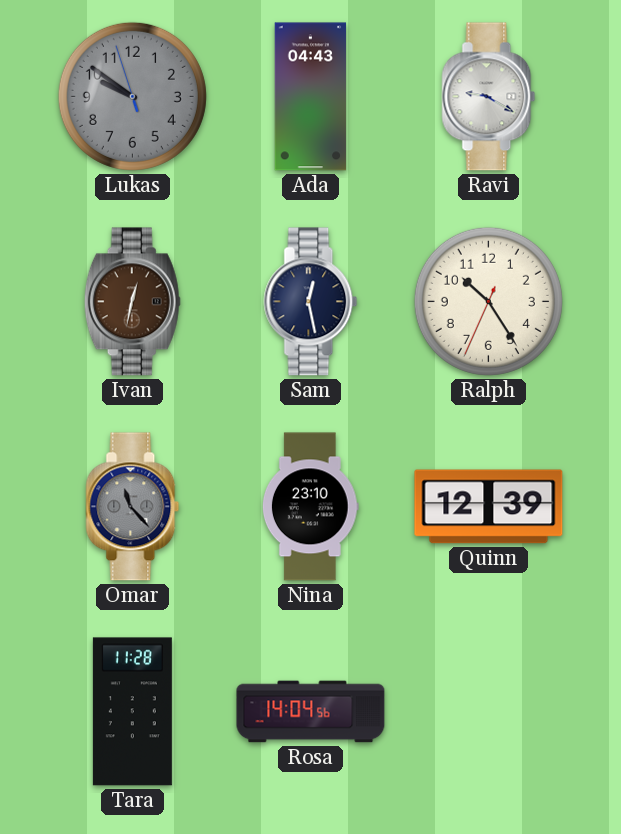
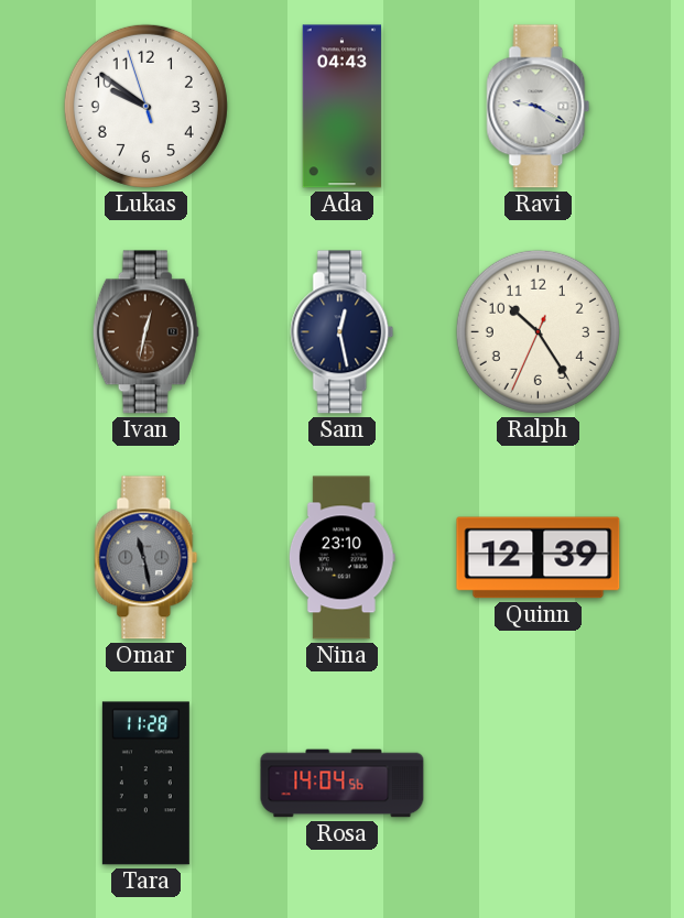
Lukas dial: grey -> white
Omar: 11:23 -> 11:28
